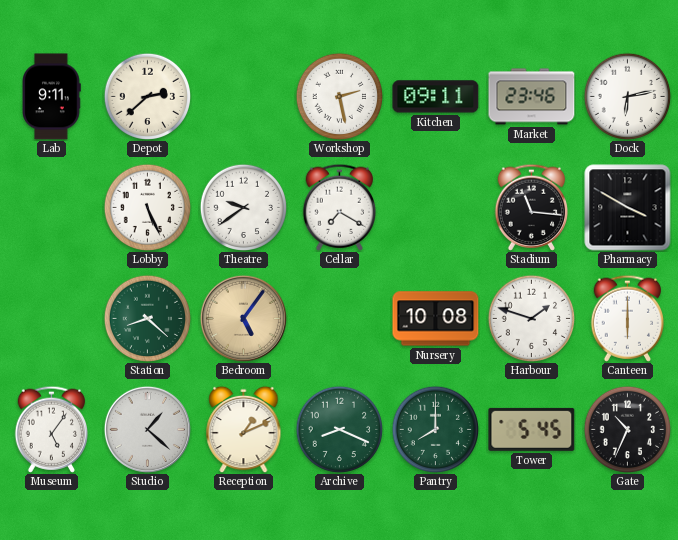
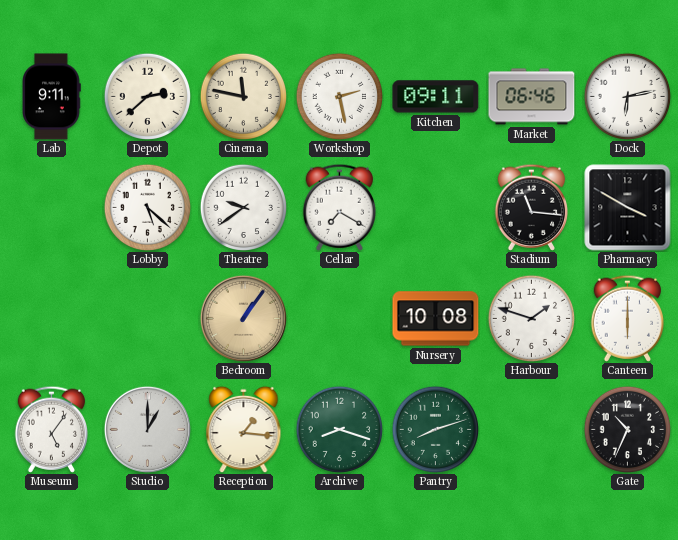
Cinema: none -> 11:47
Market: 23:46 -> 06:46
Lobby: 5:26 -> 5:22
Station: 8:22 -> none
Bedroom: 5:06 -> 1:06
Studio: 1:22 -> 1:00
Reception: 1:11 -> 1:16
Archive: 8:19 -> 8:18
Pantry: 8:00 -> 8:12
Tower: 5:45 -> none
